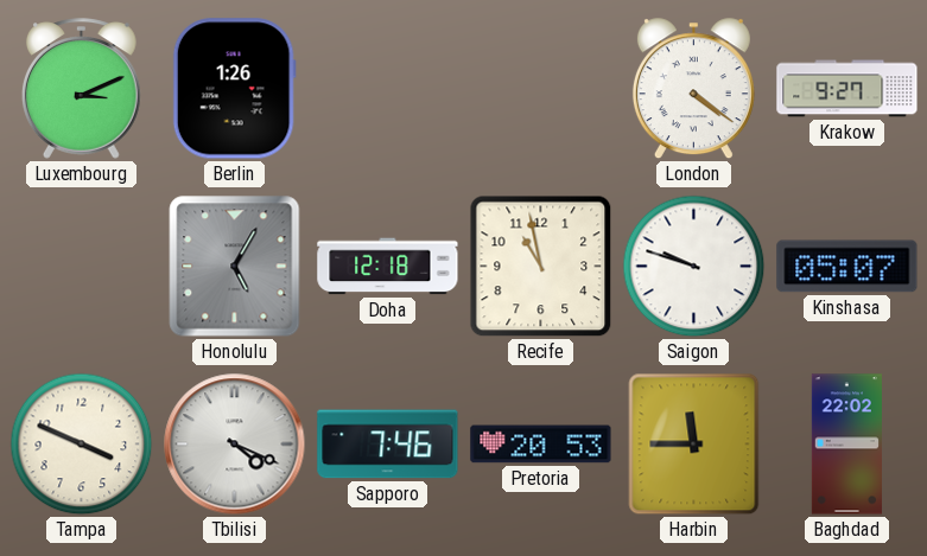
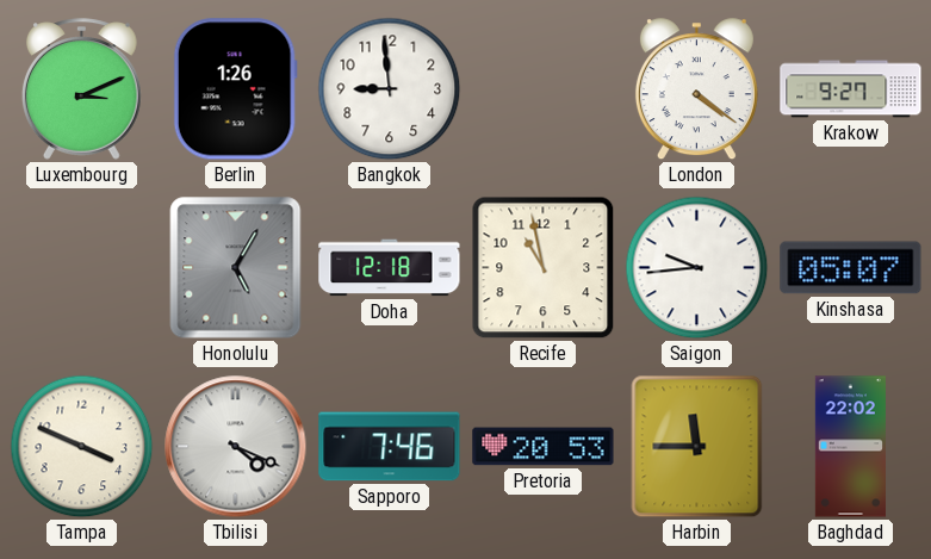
Bangkok: none -> 8:59
Saigon: 9:48 -> 9:44
